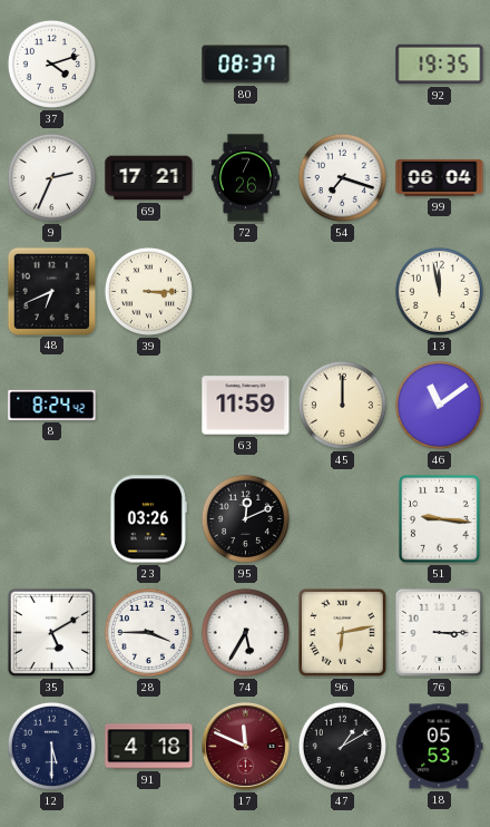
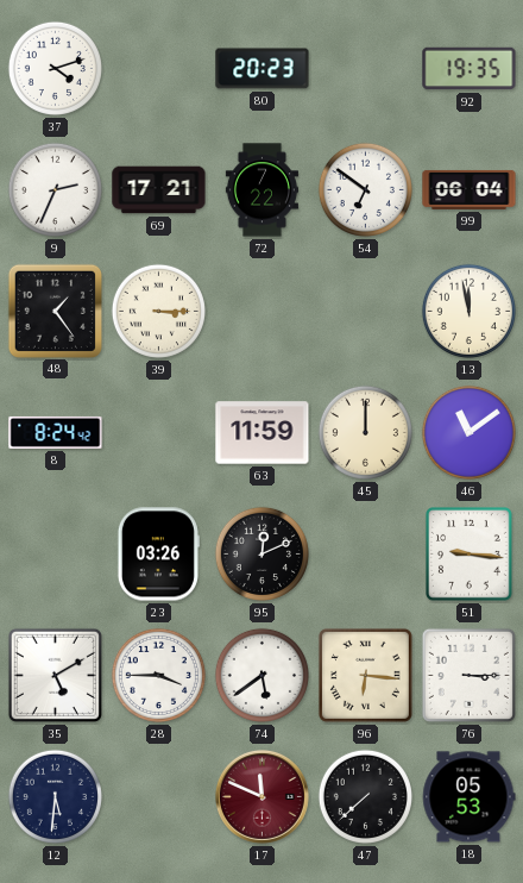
80: 08:37 -> 20:23
72: 7:26 -> 7:22
54: 7:18 -> 6:51
48: 6:41 -> 1:24
74: 5:35 -> 5:39
96: 6:13 -> 6:16
12: 5:30 -> 5:31
91: 4:18 -> none
47: 1:10 -> 7:38
